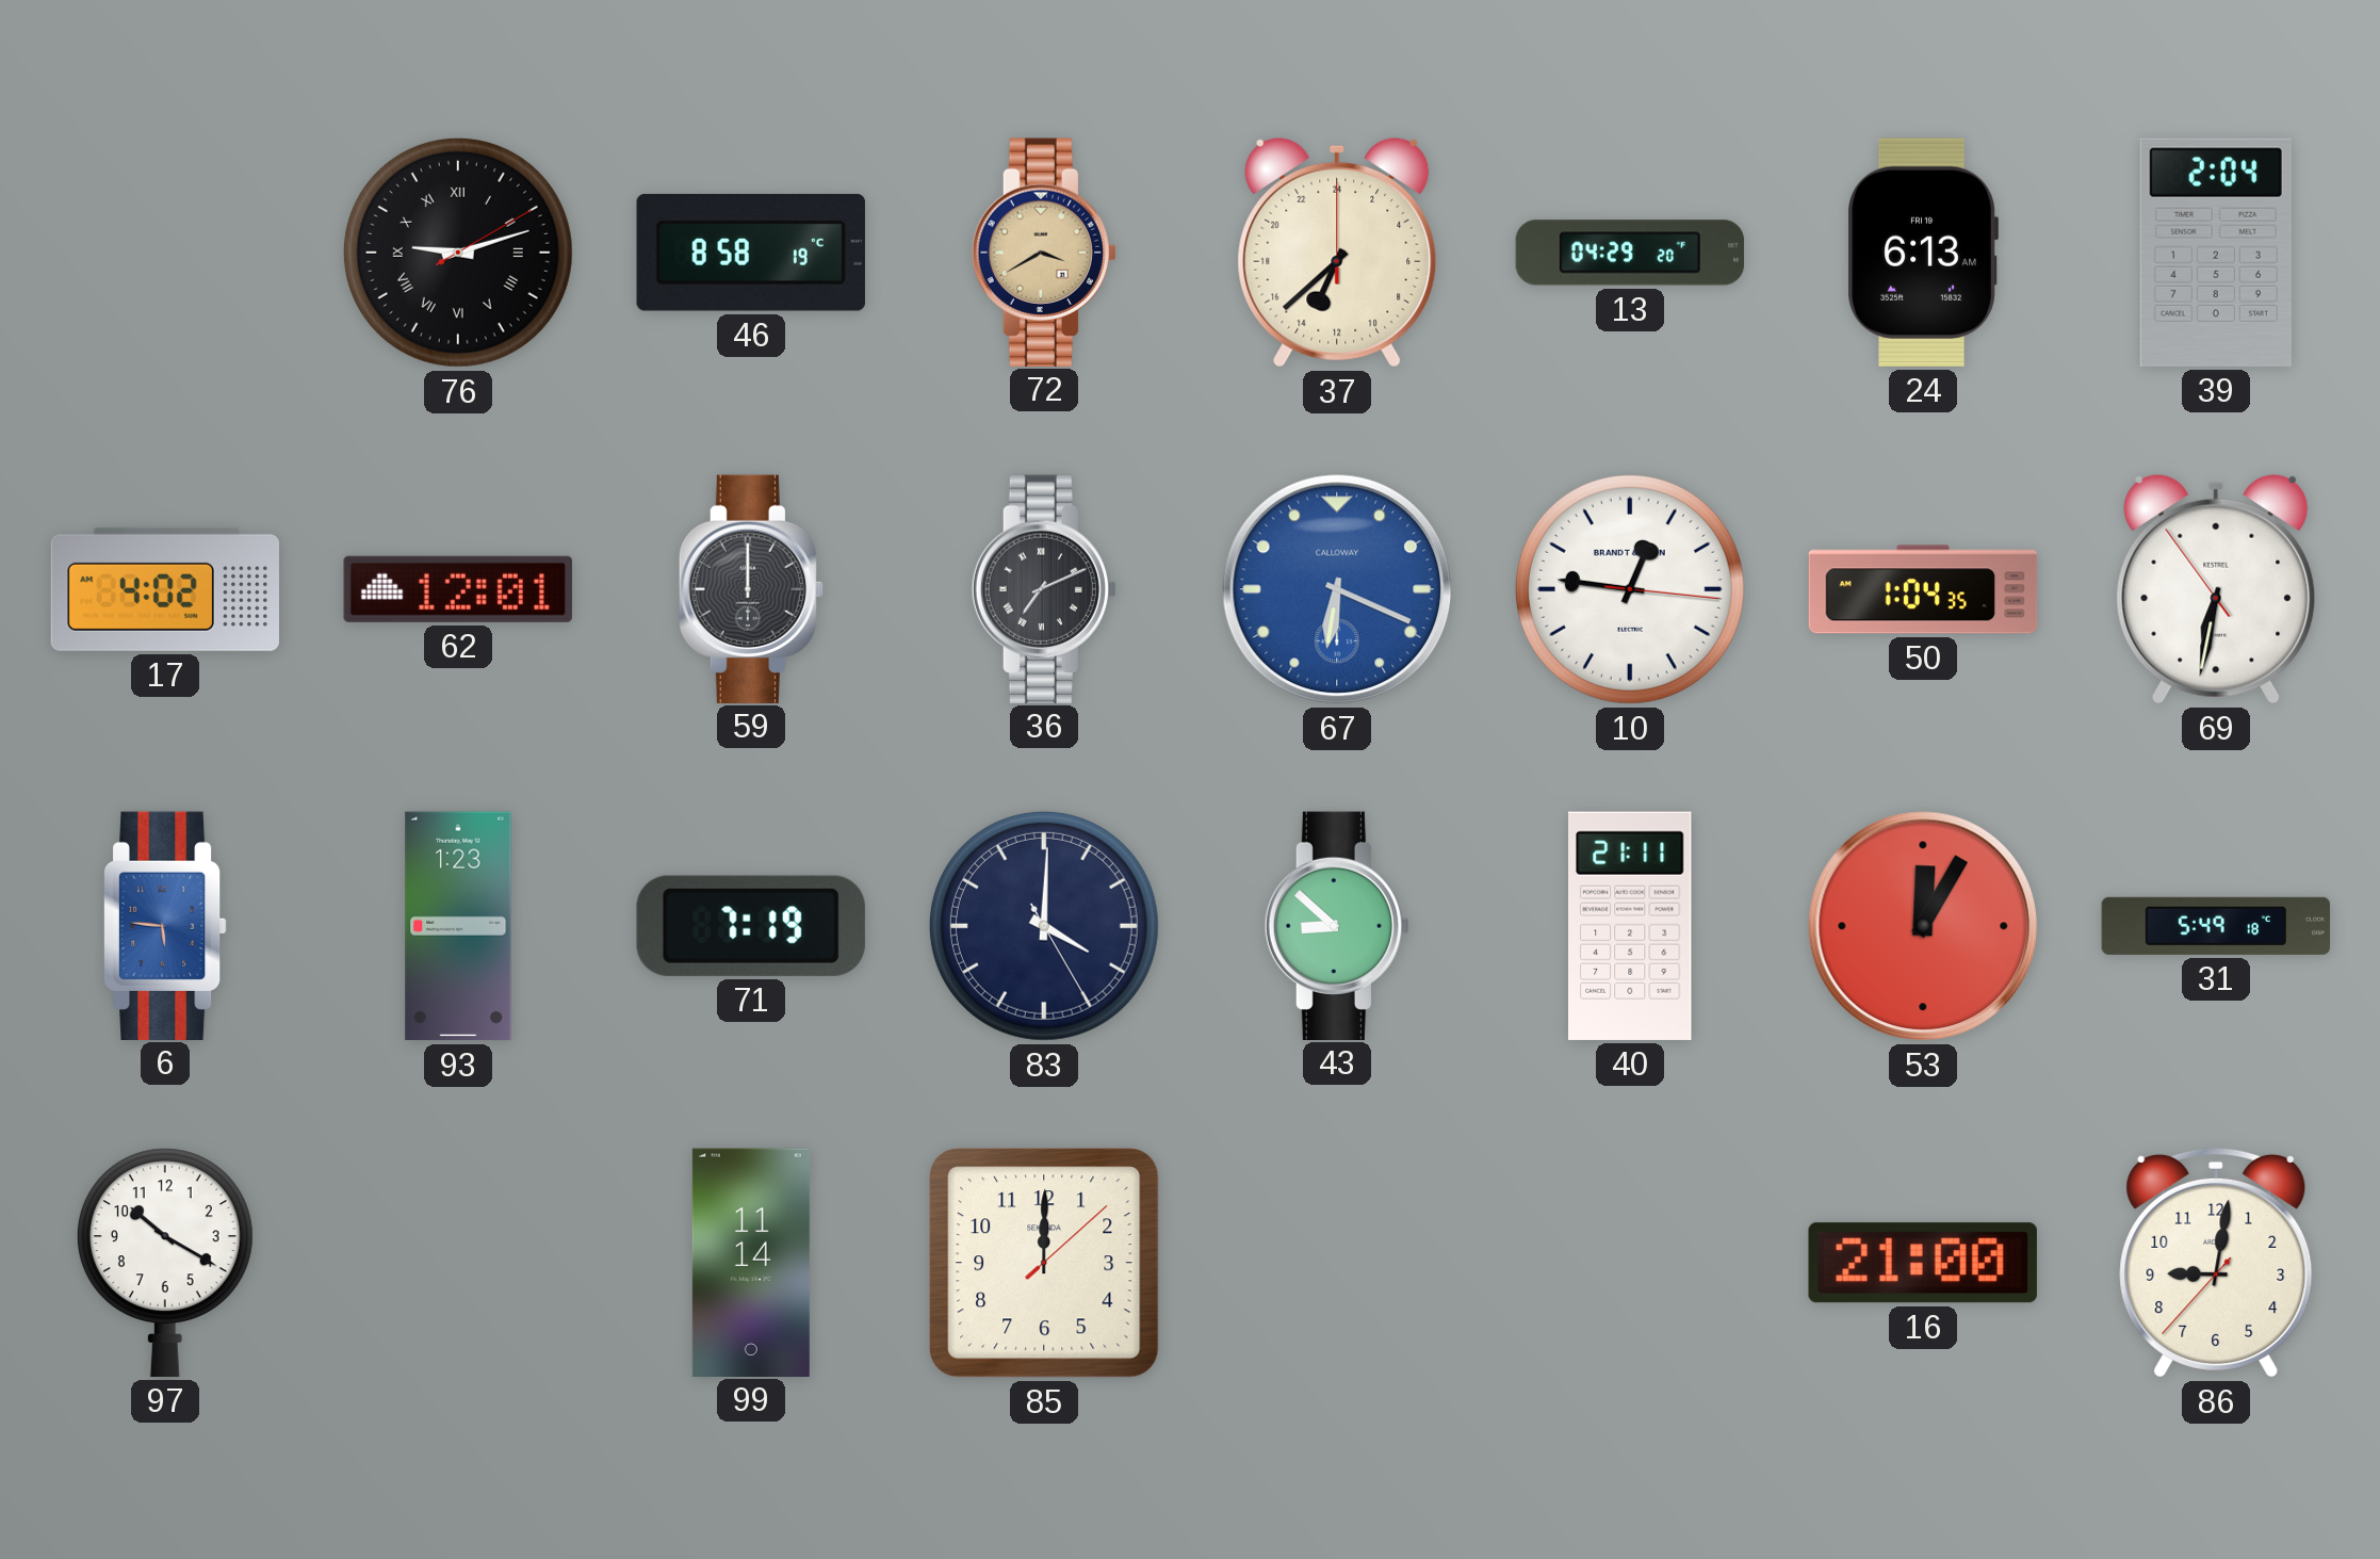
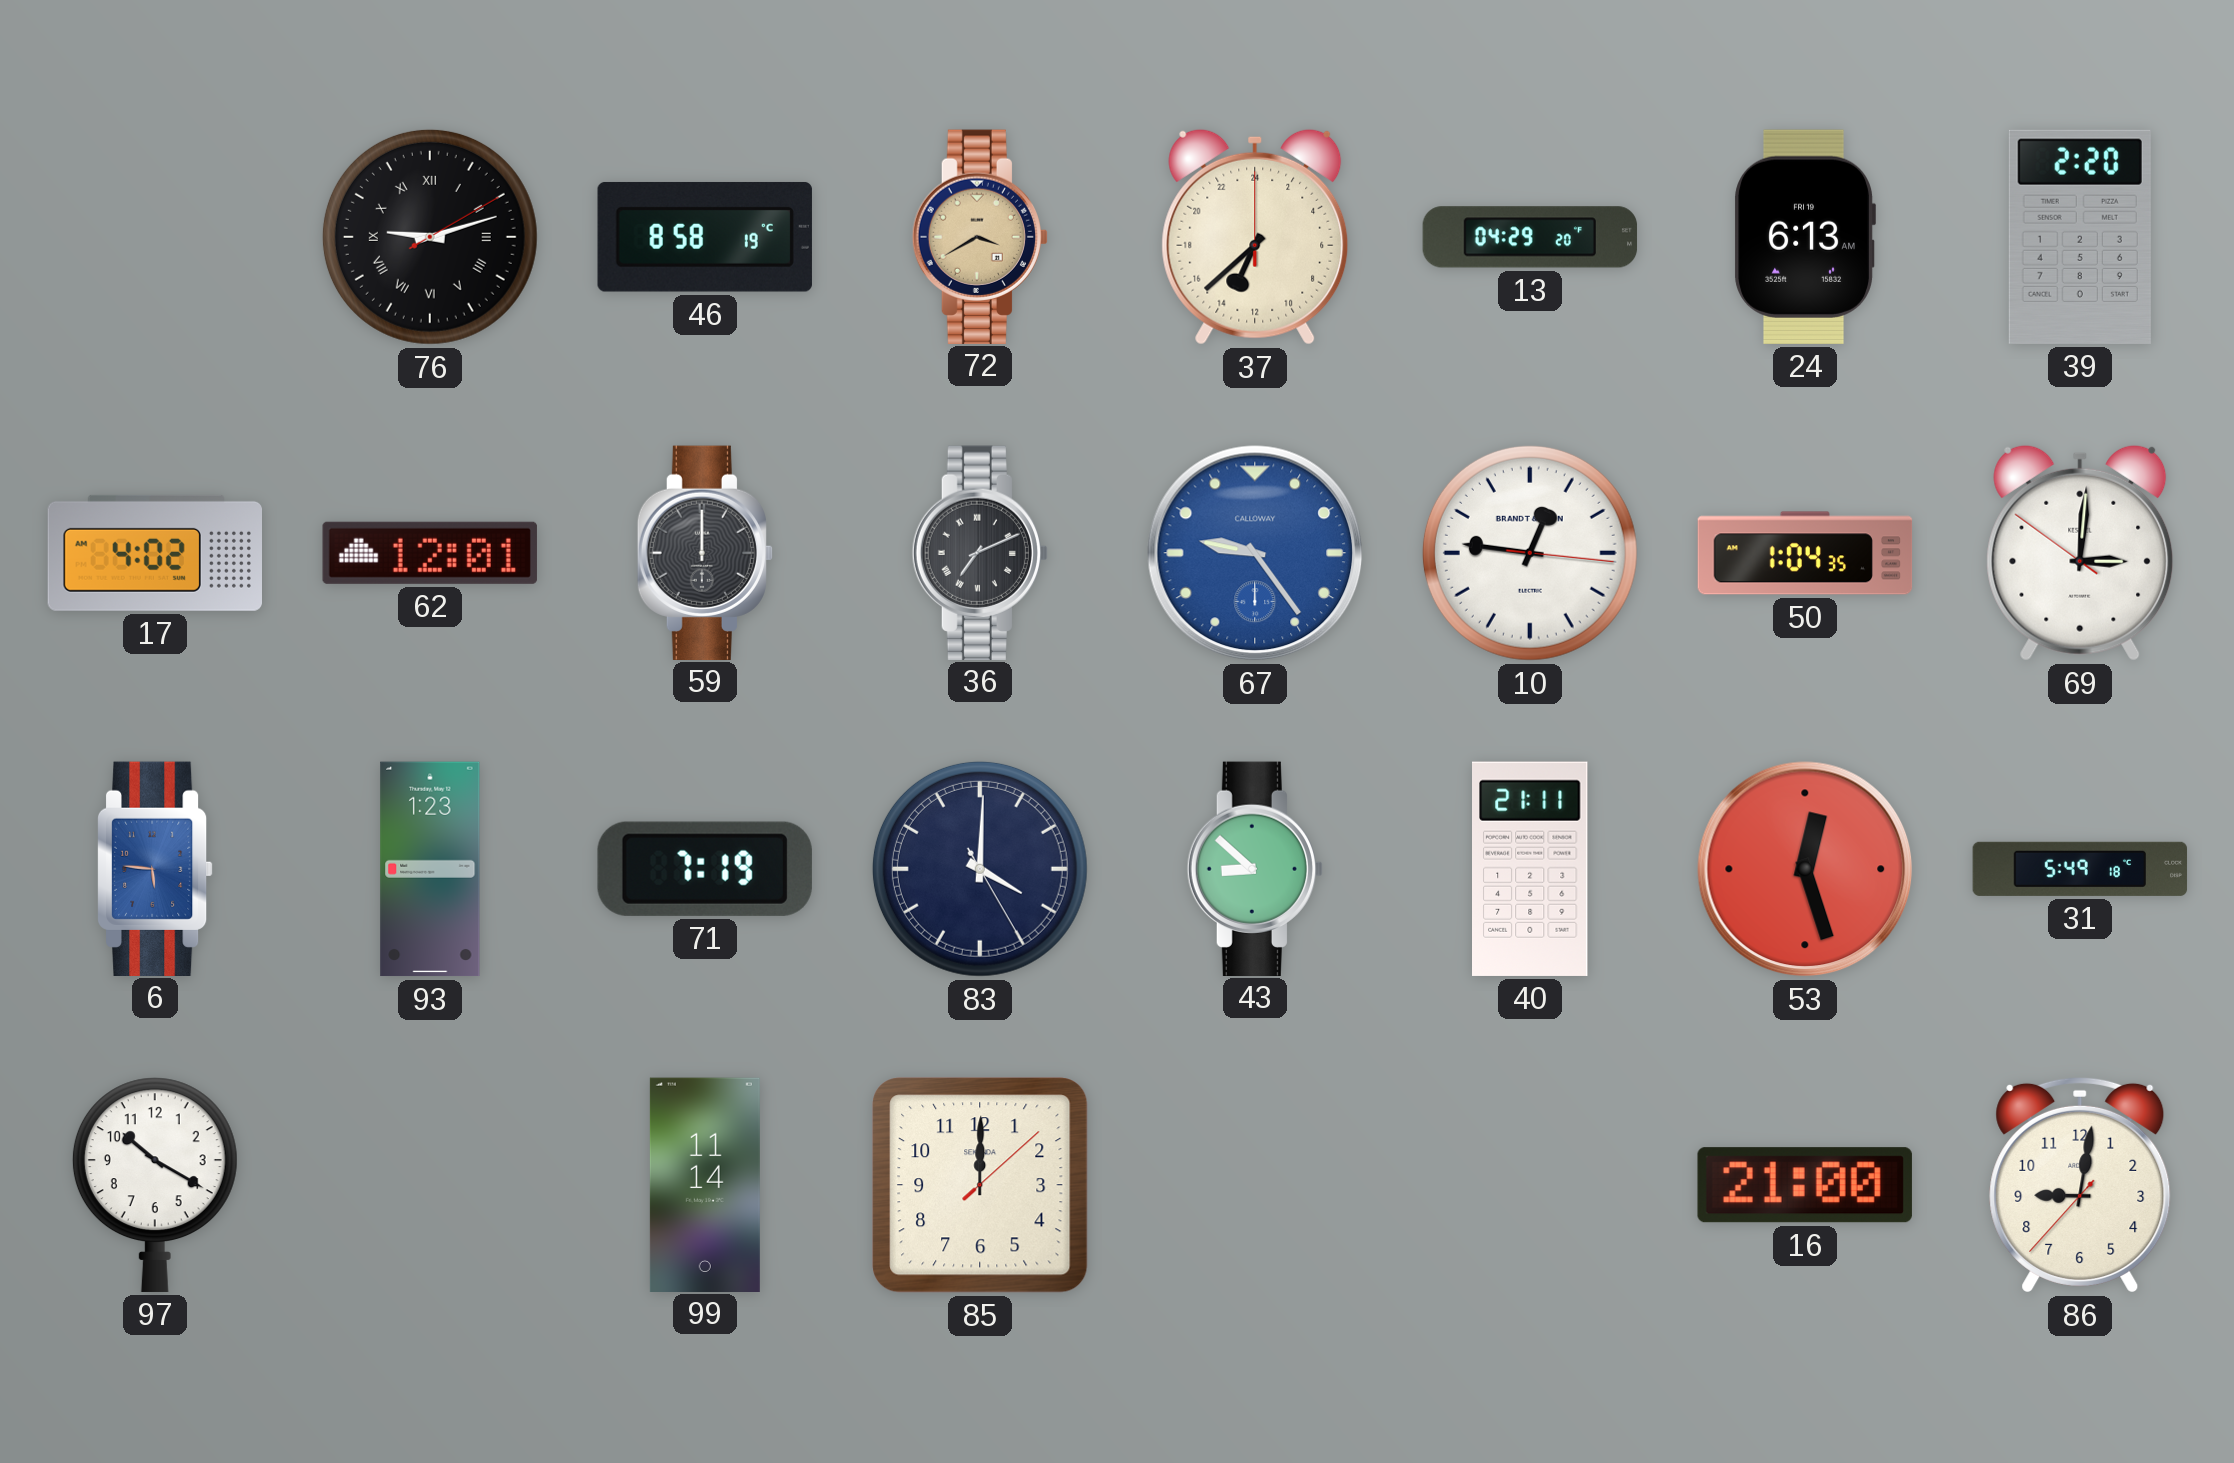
39: 2:04 -> 2:20
67: 6:19 -> 9:24
69: 6:31 -> 3:00
53: 12:05 -> 12:27
